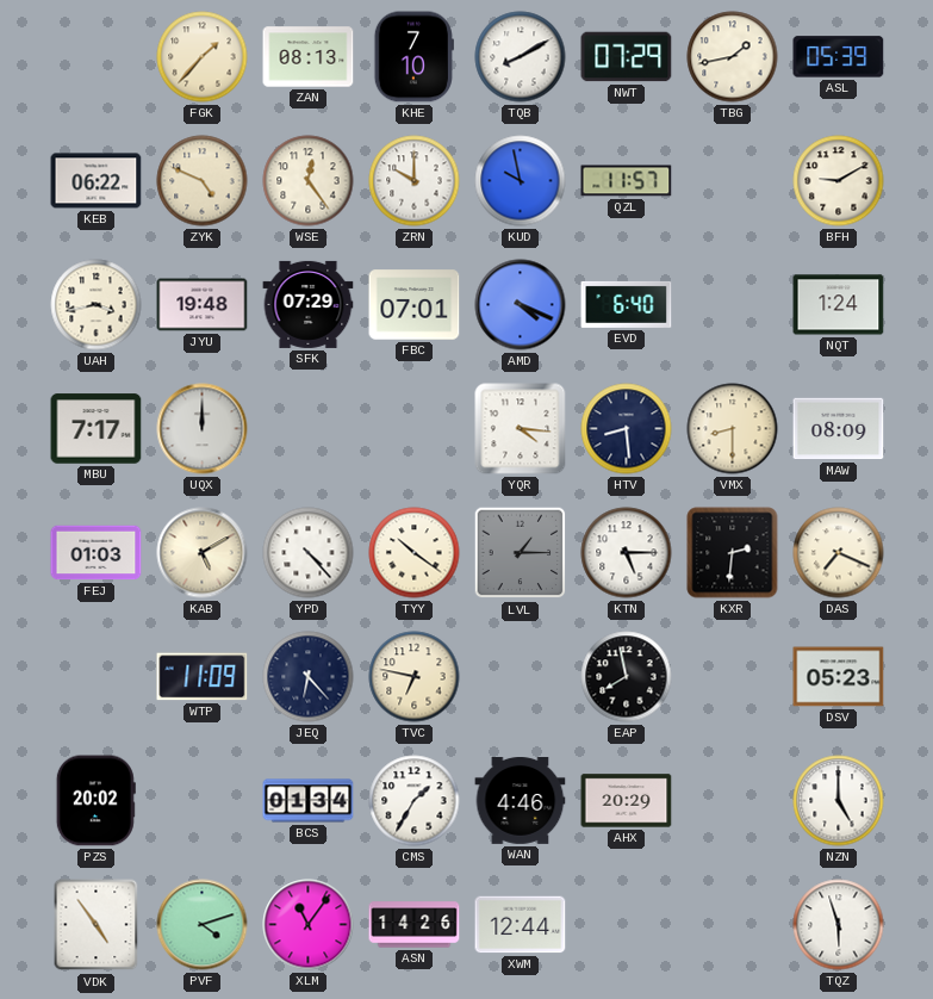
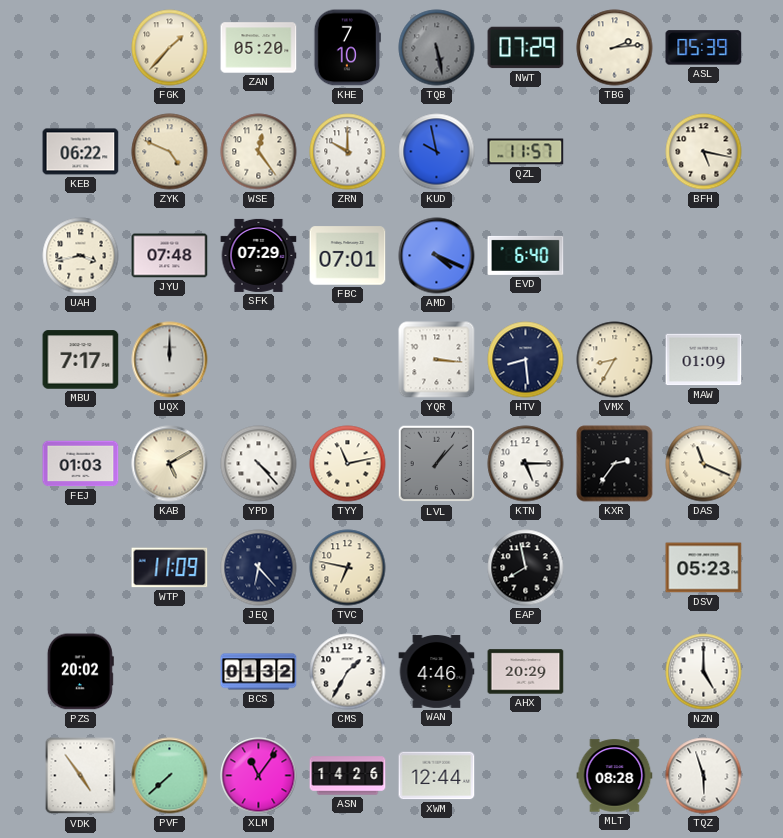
ZAN: 08:13 -> 05:20
TQB: 8:10 -> 5:28
TQB dial: white -> grey
TBG: 1:43 -> 2:14
BFH: 9:10 -> 5:17
JYU: 19:48 -> 07:48
NQT: 1:24 -> none
YQR: 4:16 -> 3:16
VMX: 8:30 -> 8:35
MAW: 08:09 -> 01:09
TYY: 10:21 -> 11:13
LVL: 1:15 -> 1:07
KXR: 2:31 -> 2:36
DAS: 7:19 -> 11:19
BCS: 01:34 -> 01:32
PVF: 4:12 -> 7:38
MLT: none -> 08:28
